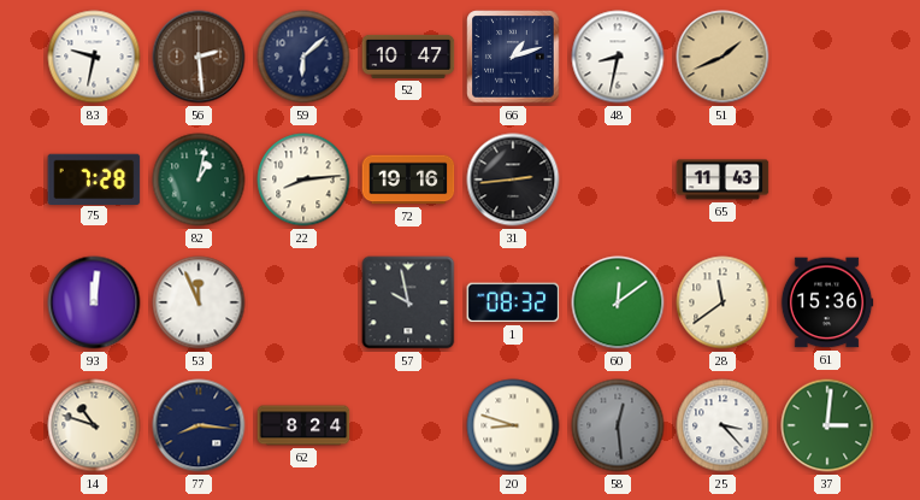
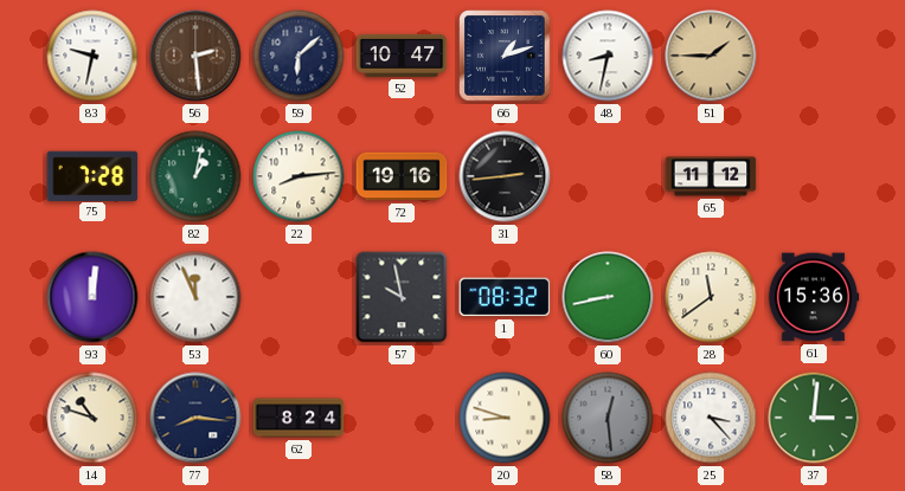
51: 1:41 -> 1:45
65: 11:43 -> 11:12
60: 12:09 -> 8:43
